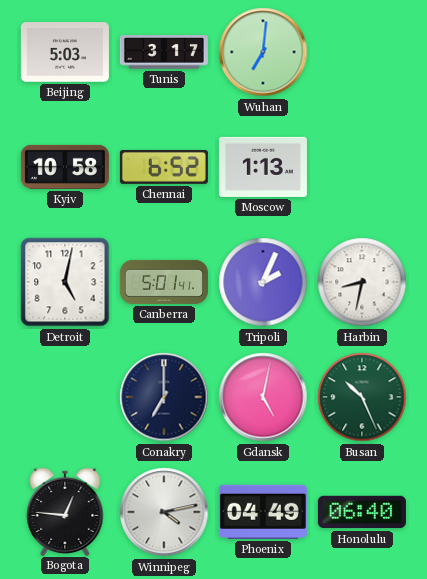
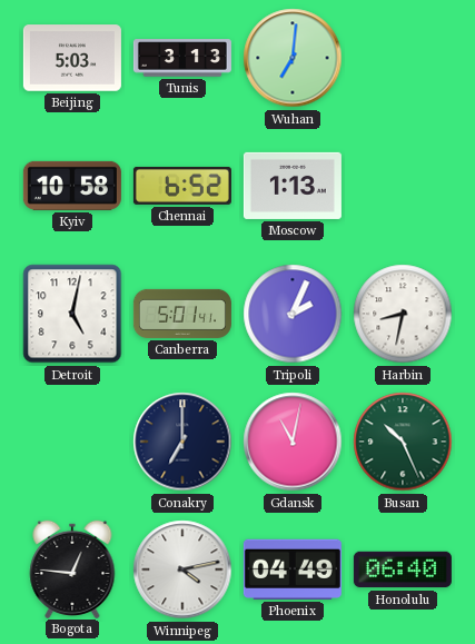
Tunis: 3:17 -> 3:13
Gdansk: 5:02 -> 11:02
